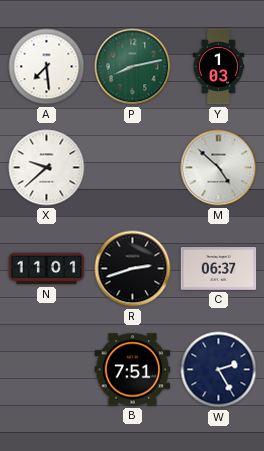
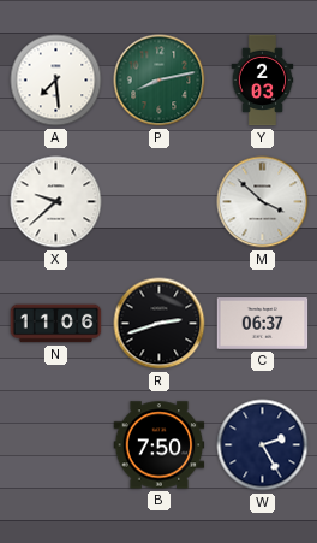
Y: 1:03 -> 2:03
M: 4:52 -> 3:52
N: 11:01 -> 11:06
B: 7:51 -> 7:50
